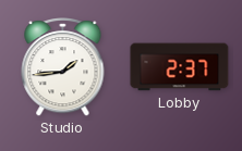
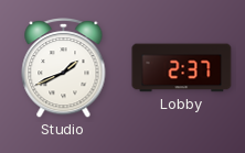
Studio: 1:44 -> 1:41
